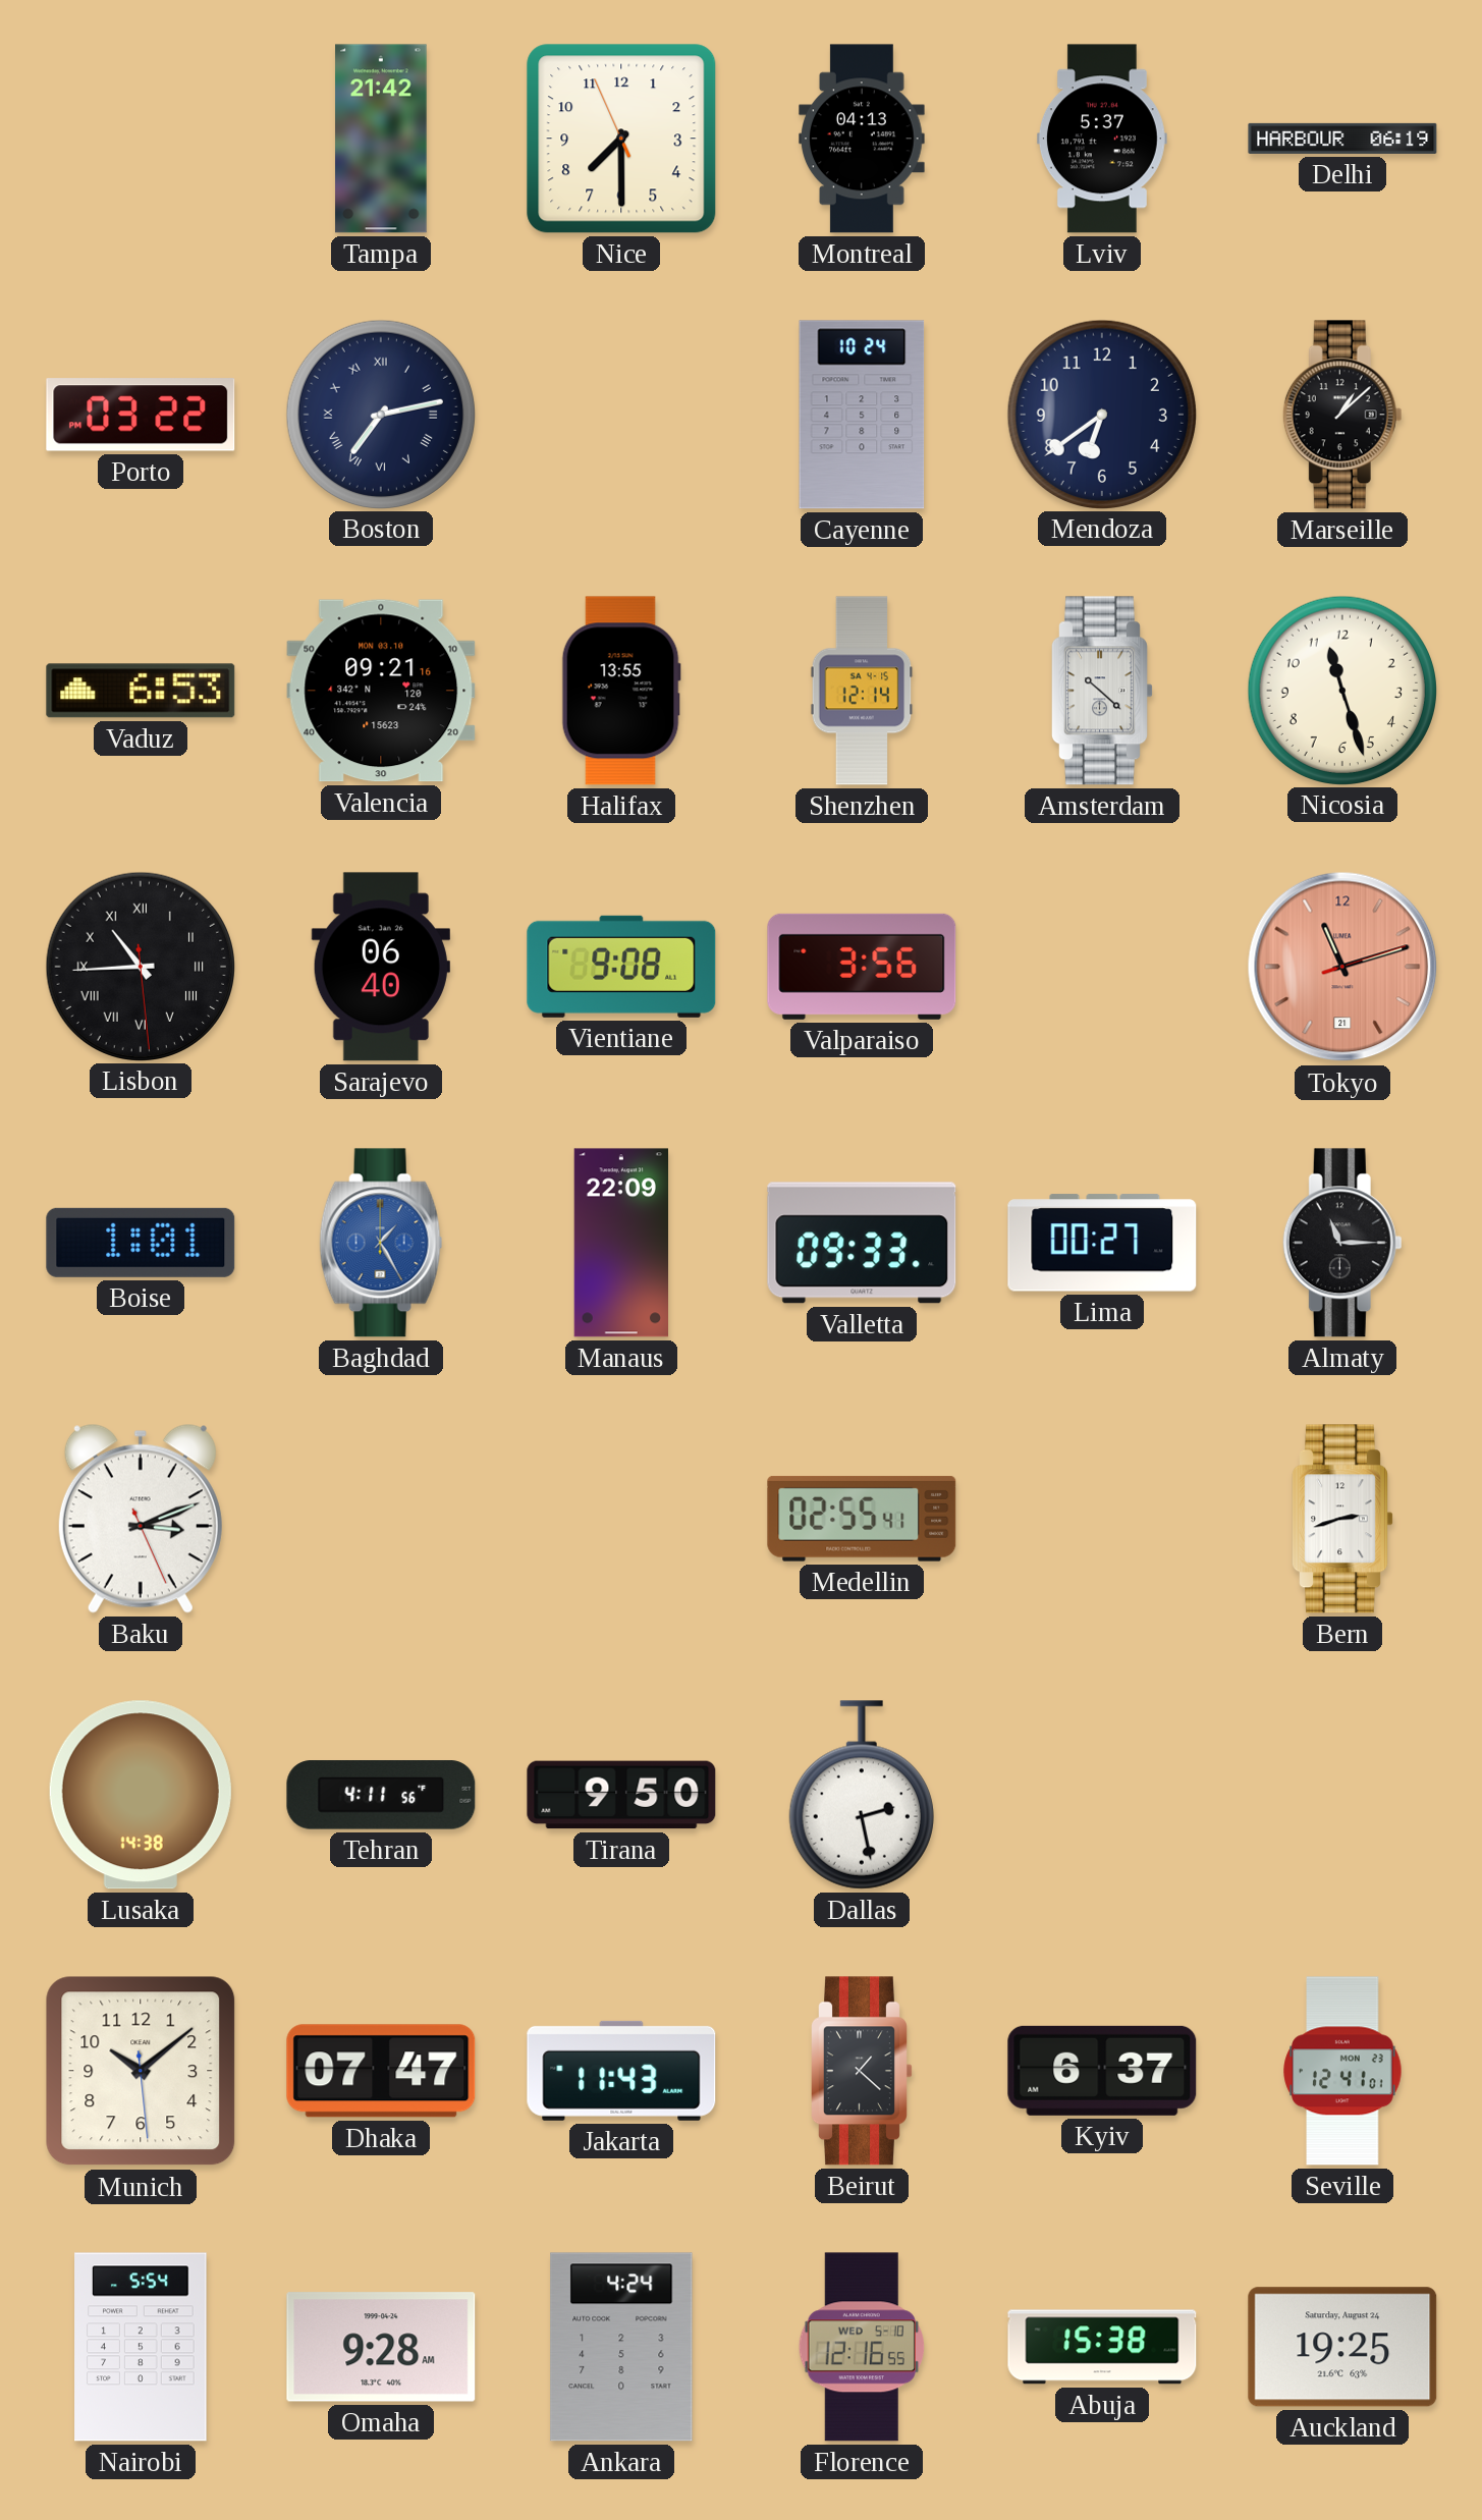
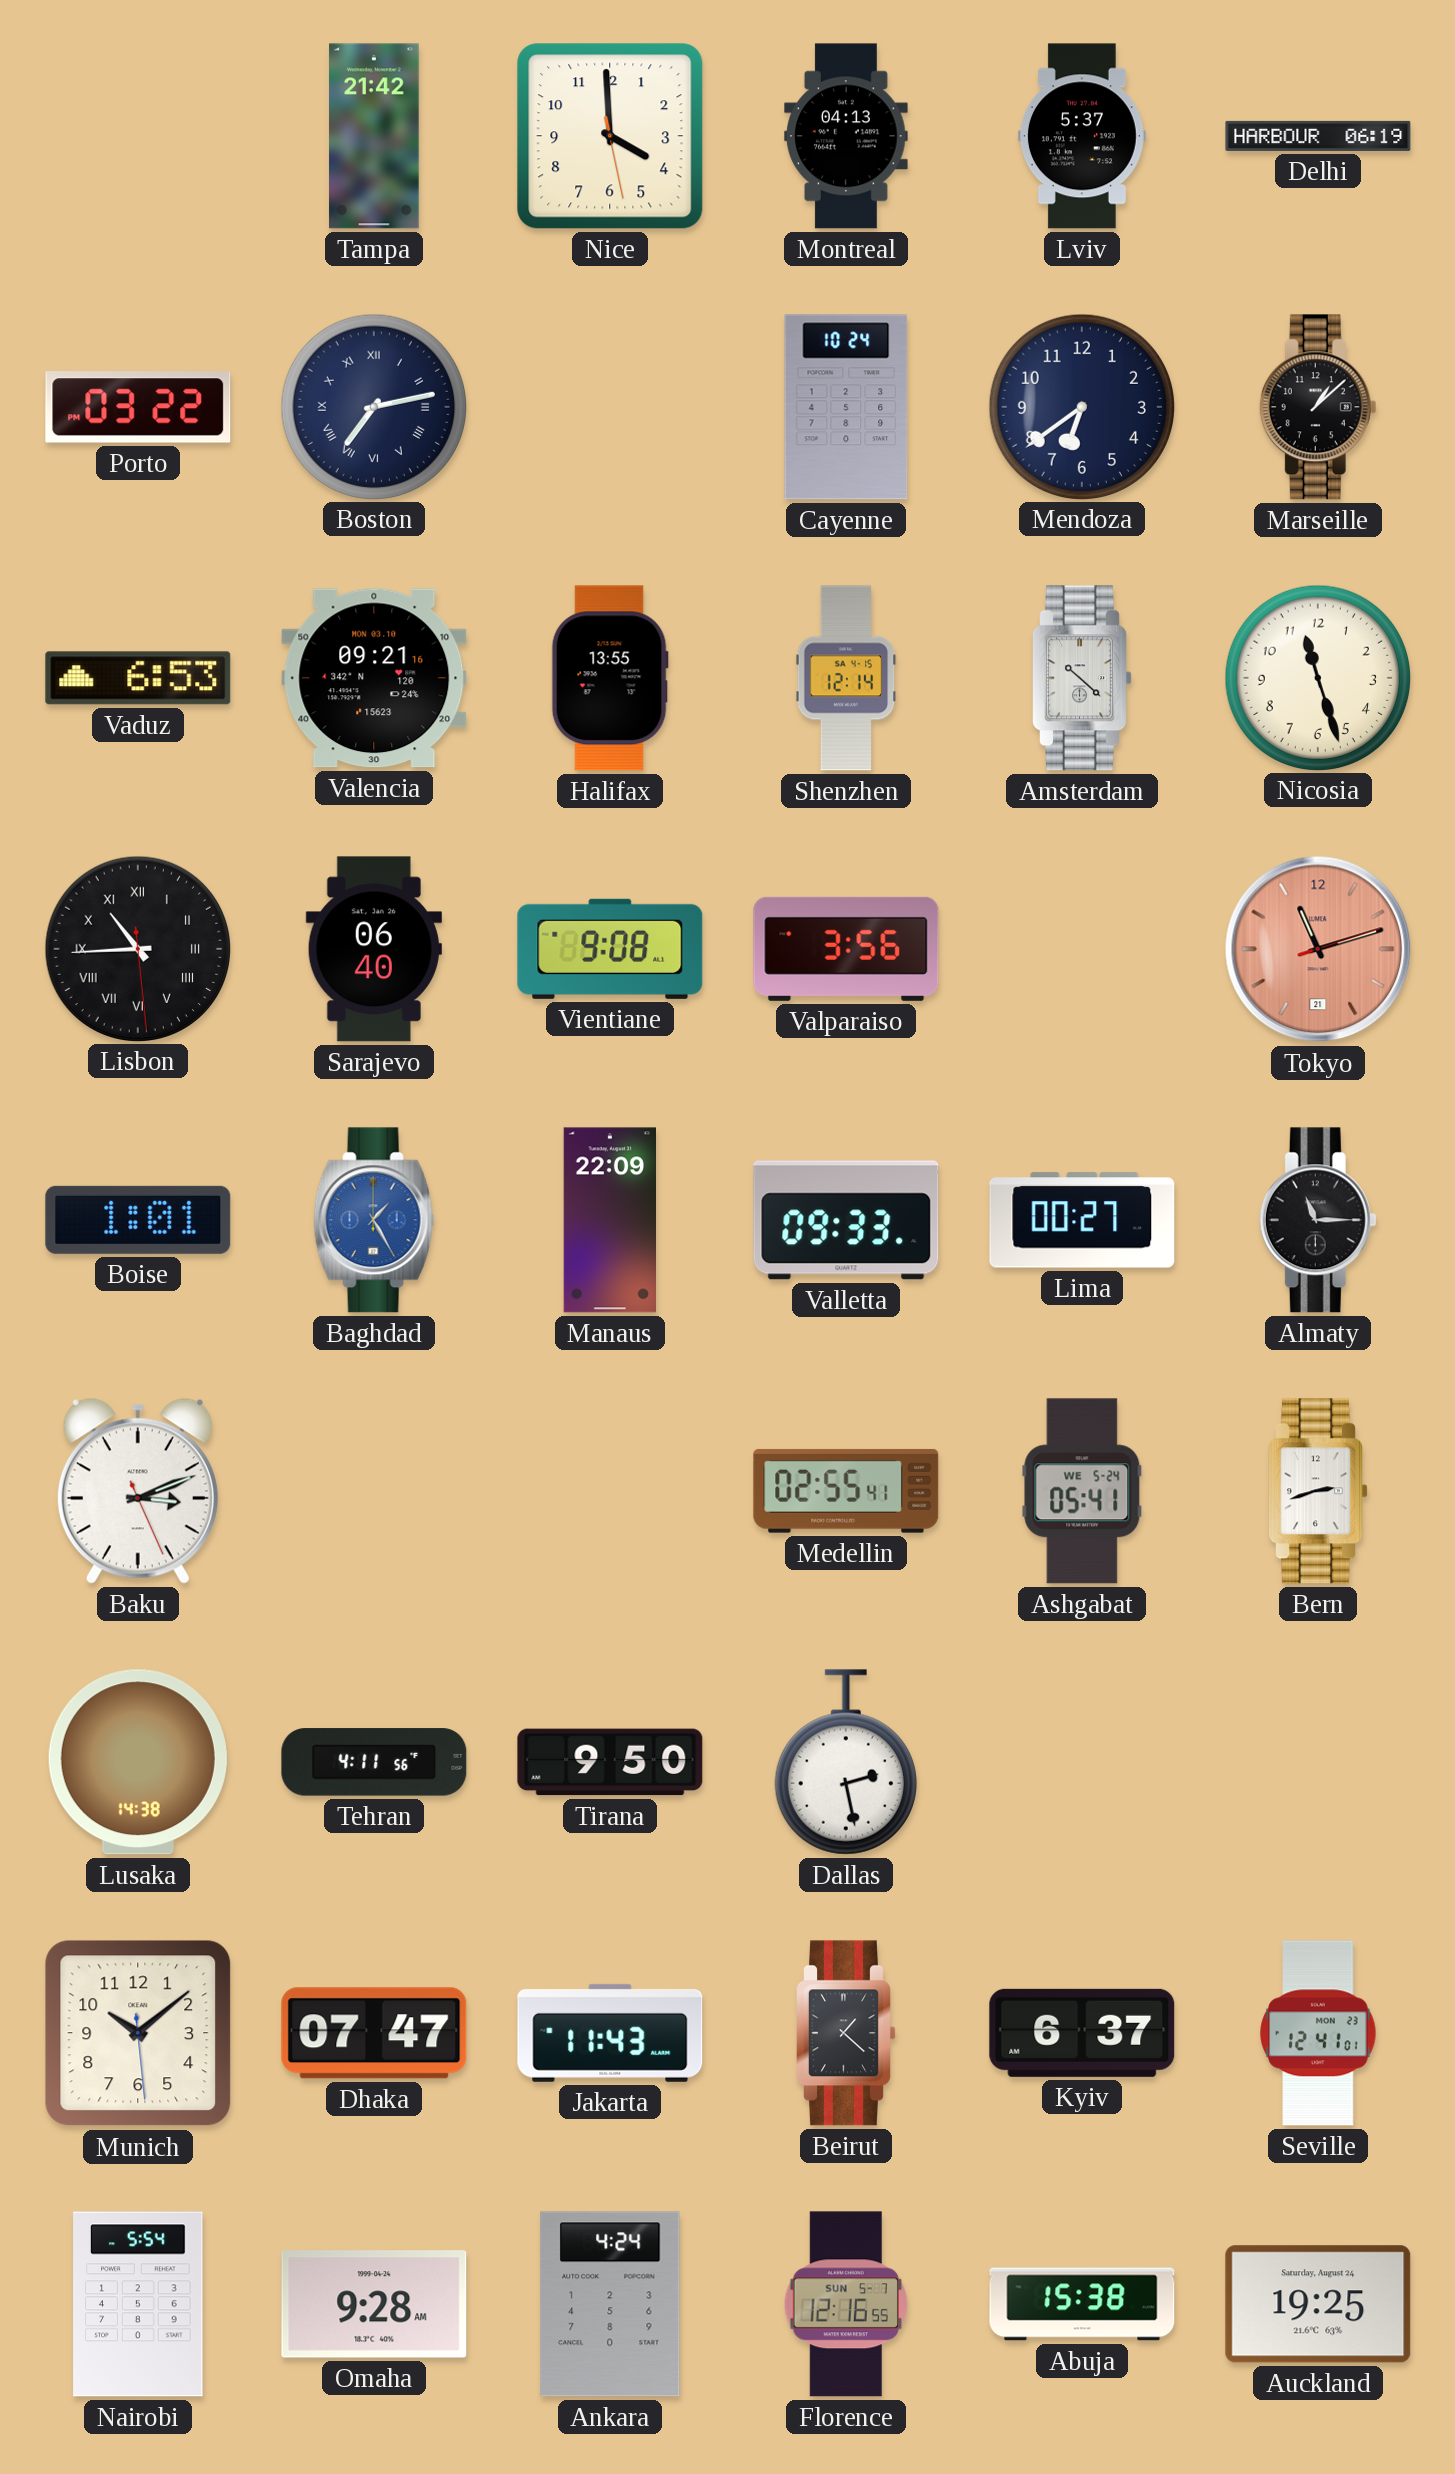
Nice: 7:29 -> 3:59
Ashgabat: none -> 05:41
Florence date: WED 5-10 -> SUN 5-7
